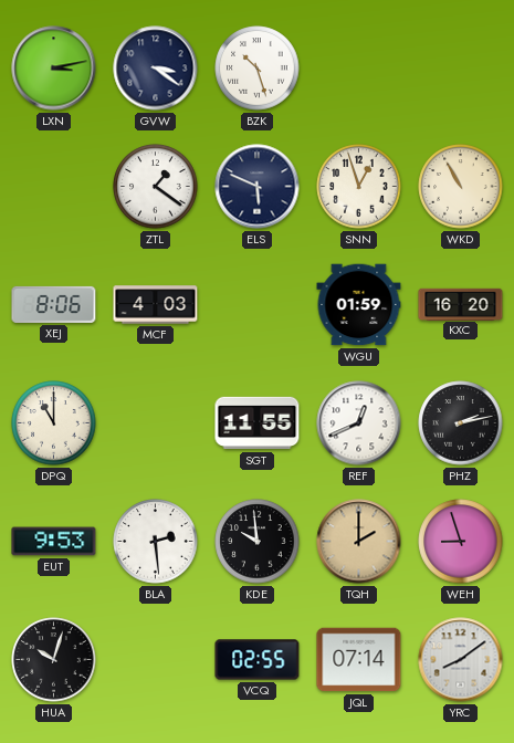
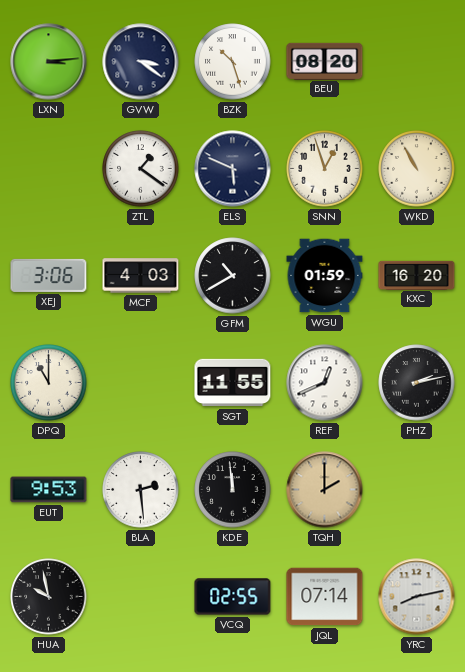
LXN: 3:13 -> 3:14
BEU: none -> 08:20
XEJ: 8:06 -> 3:06
GFM: none -> 10:40
KDE: 9:59 -> 11:59
WEH: 8:57 -> none
HUA: 10:03 -> 9:58
YRC: 8:09 -> 8:13
